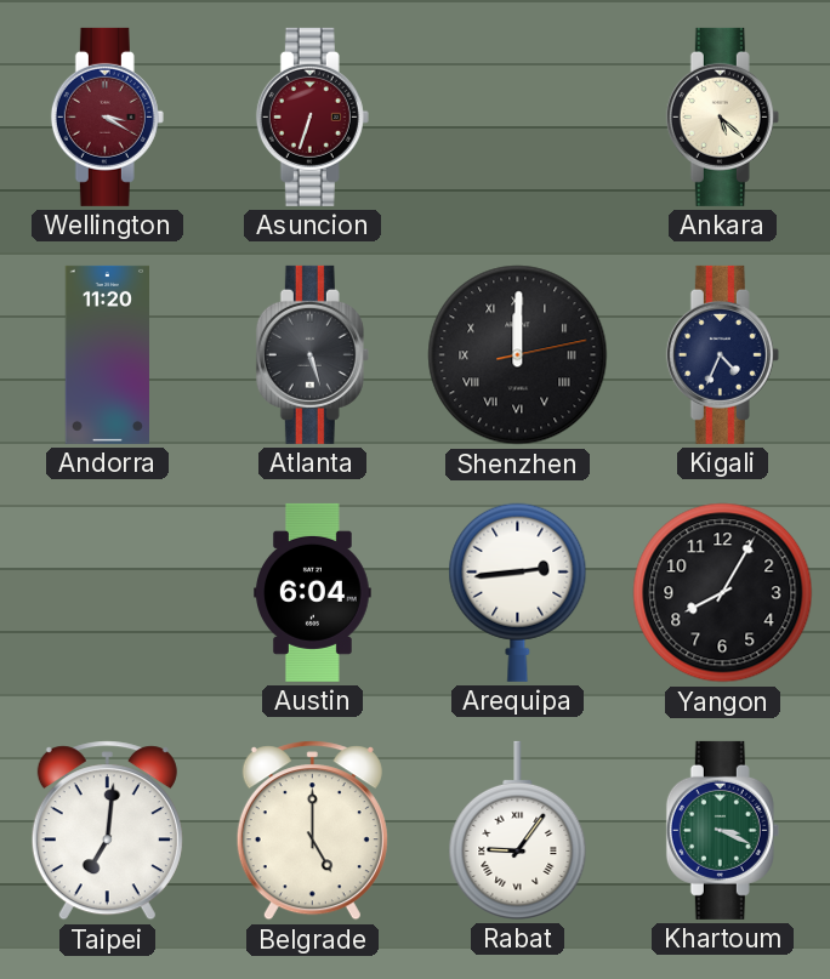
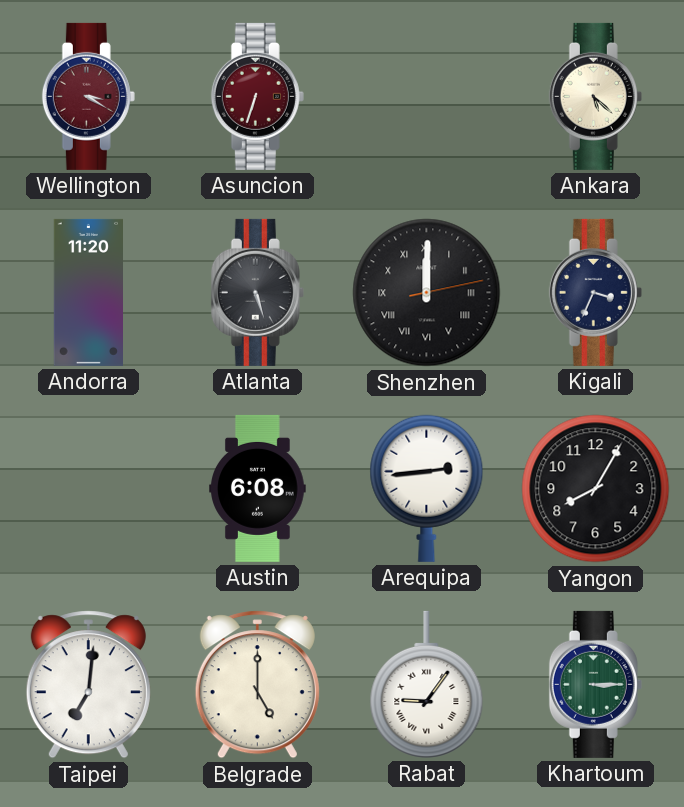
Kigali: 4:34 -> 3:34
Austin: 6:04 -> 6:08
Khartoum: 3:19 -> 3:15
